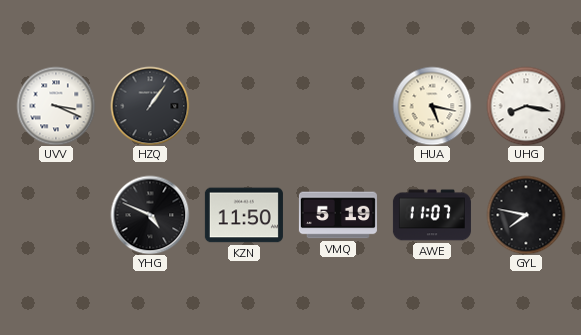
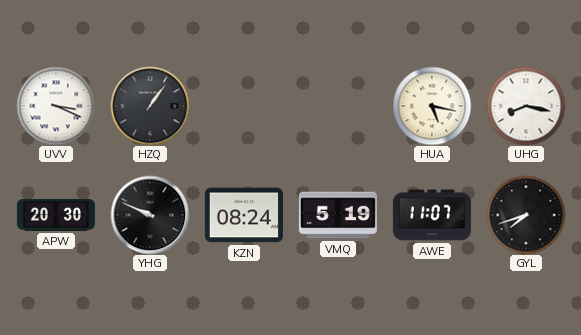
APW: none -> 20:30
YHG: 4:49 -> 9:49
KZN: 11:50 -> 08:24
GYL: 7:47 -> 7:42
